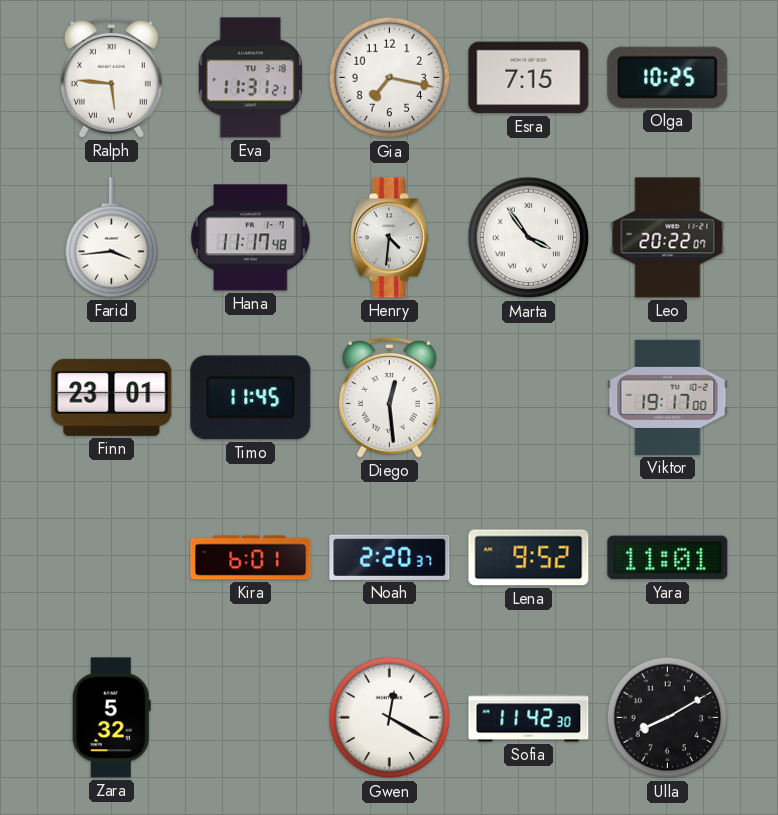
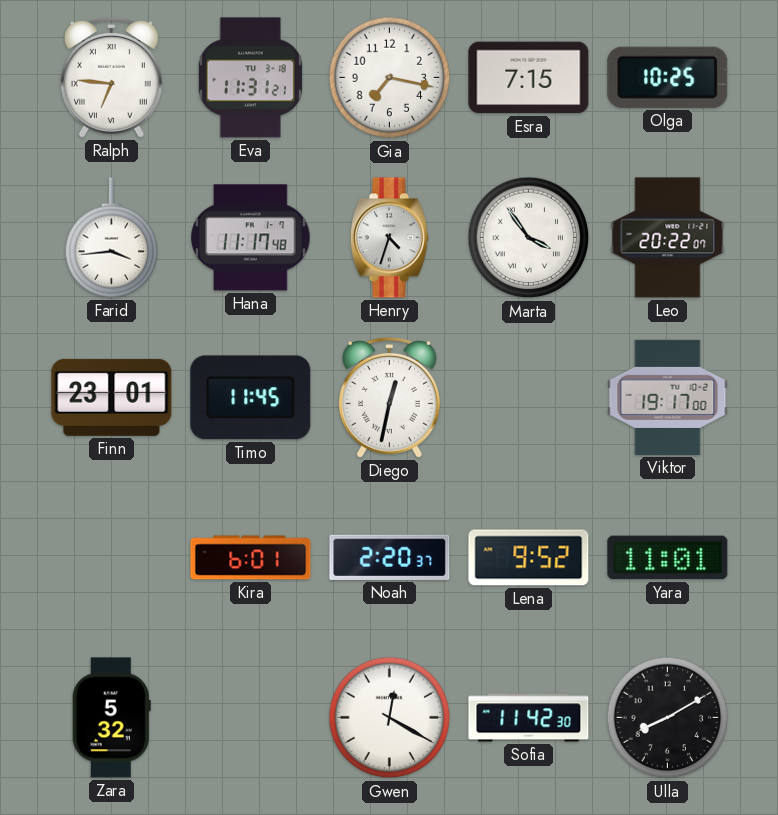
Ralph: 5:46 -> 6:46
Henry: 4:31 -> 4:33
Diego: 12:29 -> 12:32
